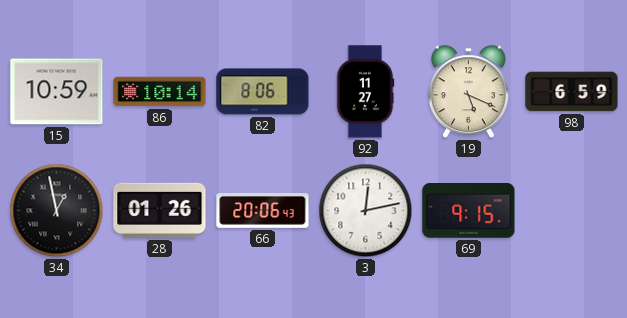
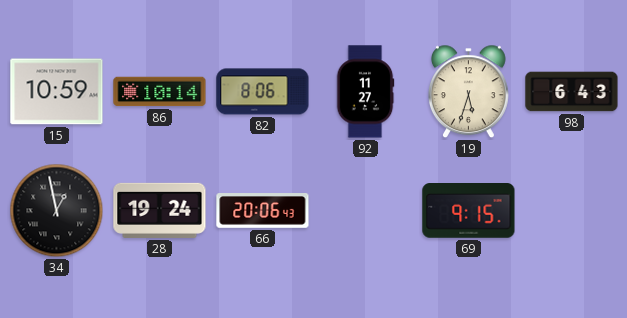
19: 5:19 -> 5:33
98: 6:59 -> 6:43
28: 01:26 -> 19:24
3: 12:13 -> none
